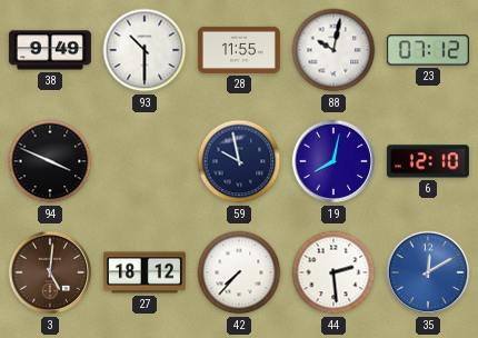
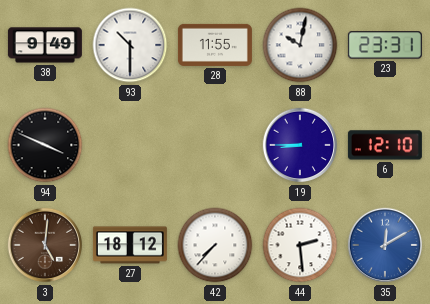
23: 07:12 -> 23:31
59: 9:58 -> none
19: 8:02 -> 8:45
